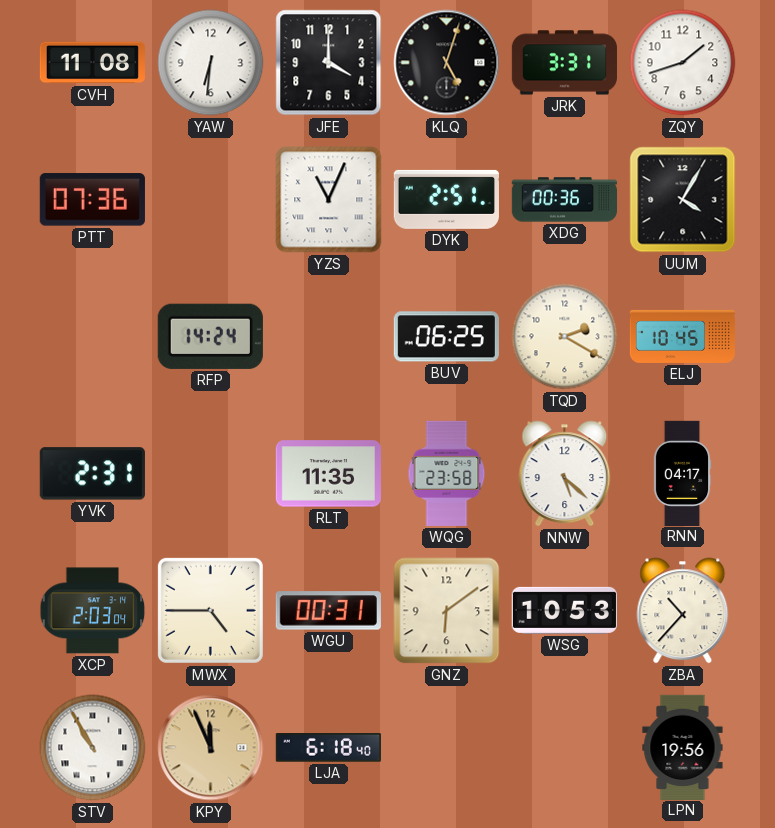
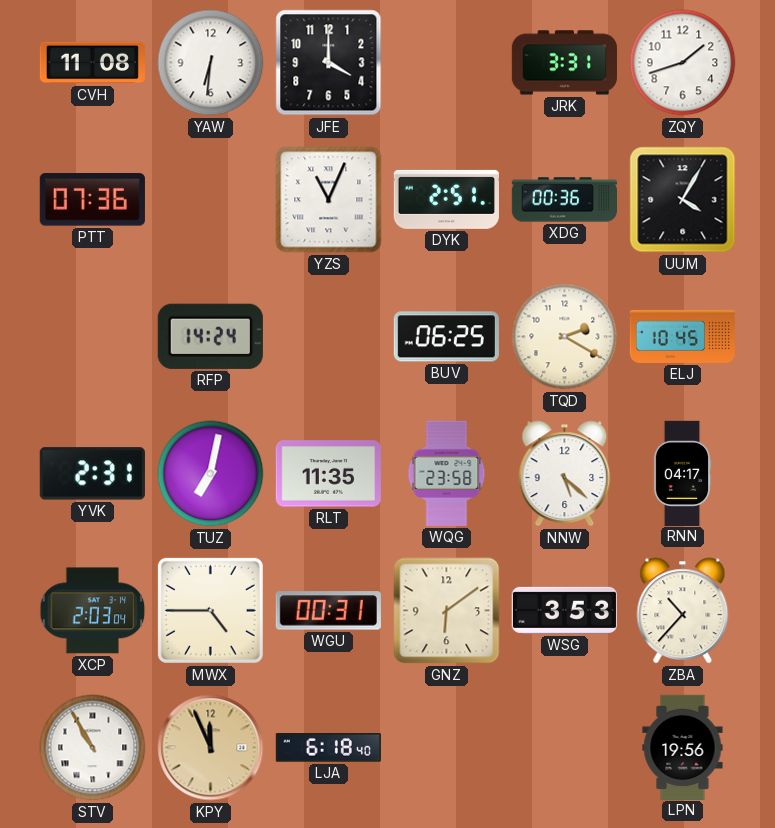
KLQ: 5:03 -> none
TUZ: none -> 7:02
WSG: 10:53 -> 3:53
